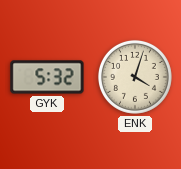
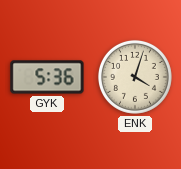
GYK: 5:32 -> 5:36
